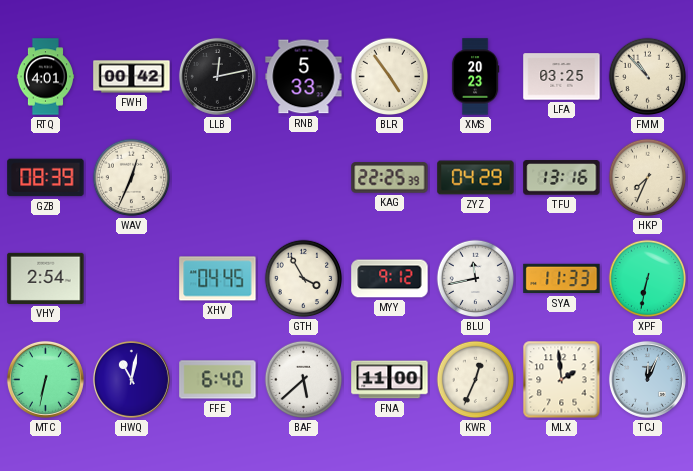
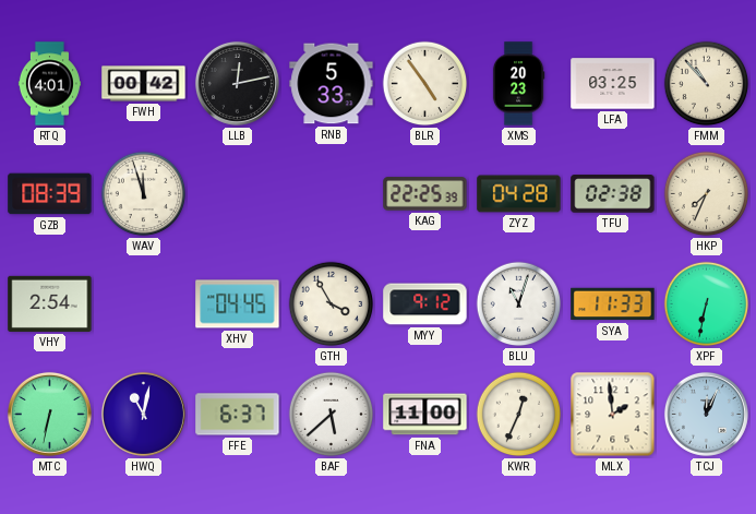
WAV: 12:34 -> 11:57
ZYZ: 04:29 -> 04:28
TFU: 13:16 -> 02:38
BLU: 11:43 -> 11:03
FFE: 6:40 -> 6:37
